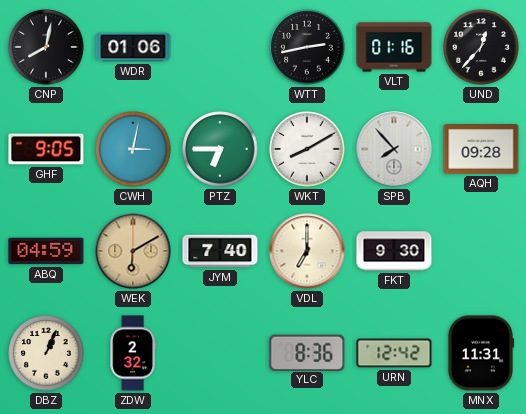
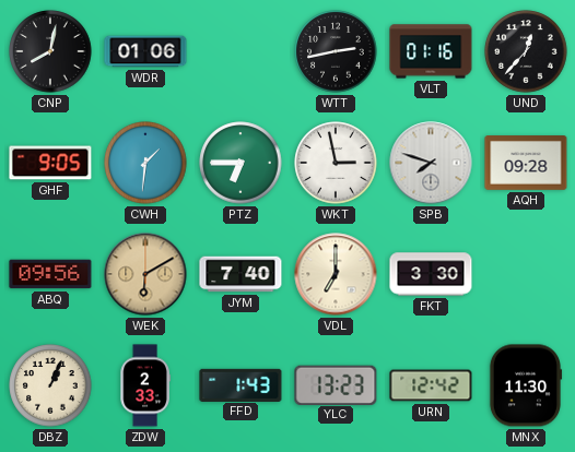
CWH: 3:02 -> 1:31
WKT: 8:10 -> 2:58
SPB: 7:53 -> 7:48
ABQ: 04:59 -> 09:56
FKT: 9:30 -> 3:30
ZDW: 2:32 -> 2:33
FFD: none -> 1:43
YLC: 8:36 -> 13:23
MNX: 11:31 -> 11:30
